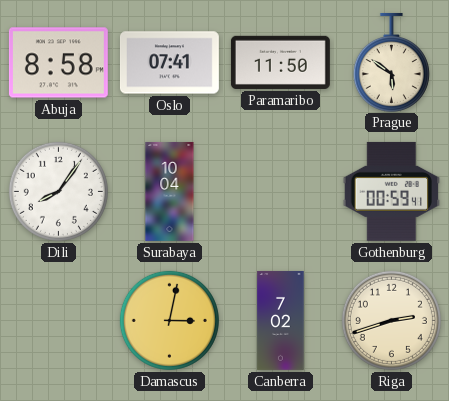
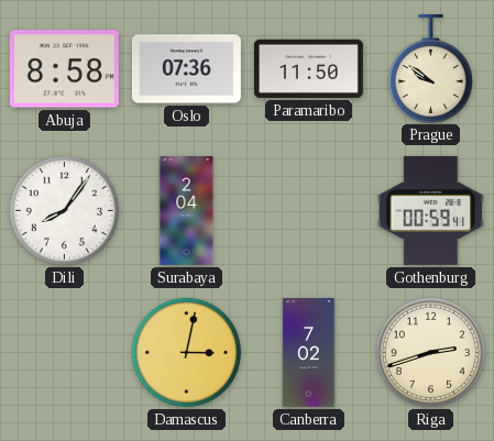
Oslo: 07:41 -> 07:36
Prague: 5:51 -> 9:51
Surabaya: 10:04 -> 2:04
